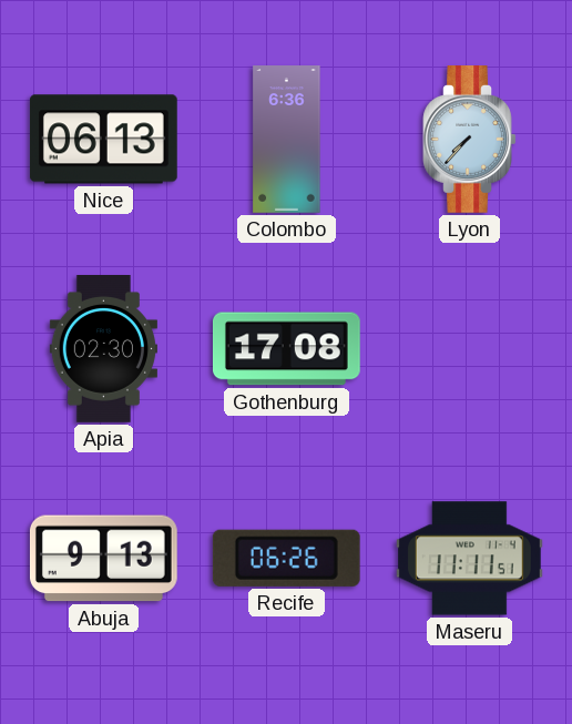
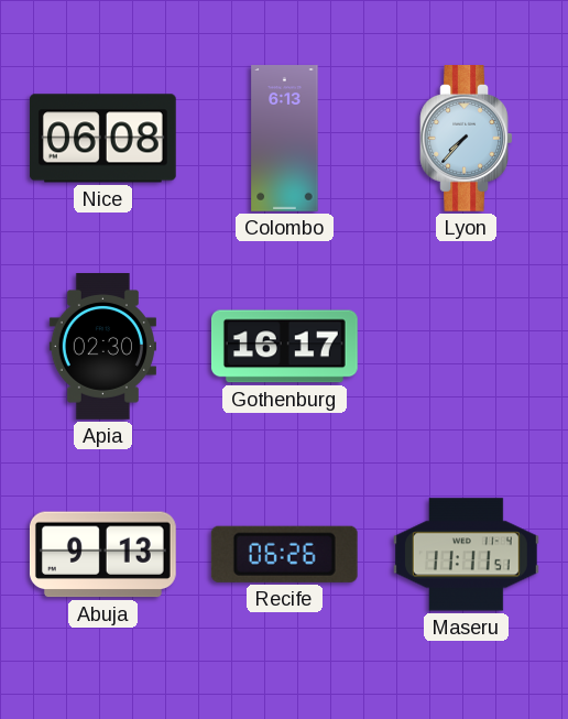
Nice: 06:13 -> 06:08
Colombo: 6:36 -> 6:13
Gothenburg: 17:08 -> 16:17
